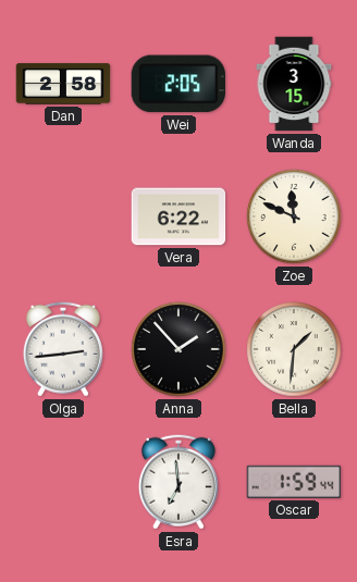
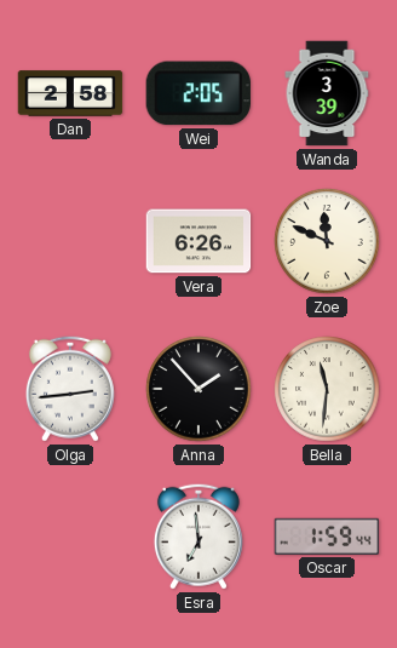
Wanda: 3:15 -> 3:39
Vera: 6:22 -> 6:26
Bella: 1:31 -> 11:31
